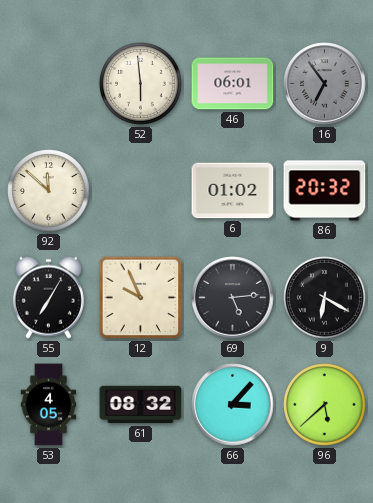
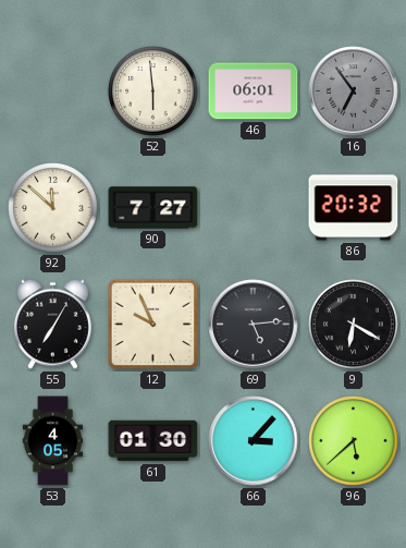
90: none -> 7:27
6: 01:02 -> none
61: 08:32 -> 01:30
